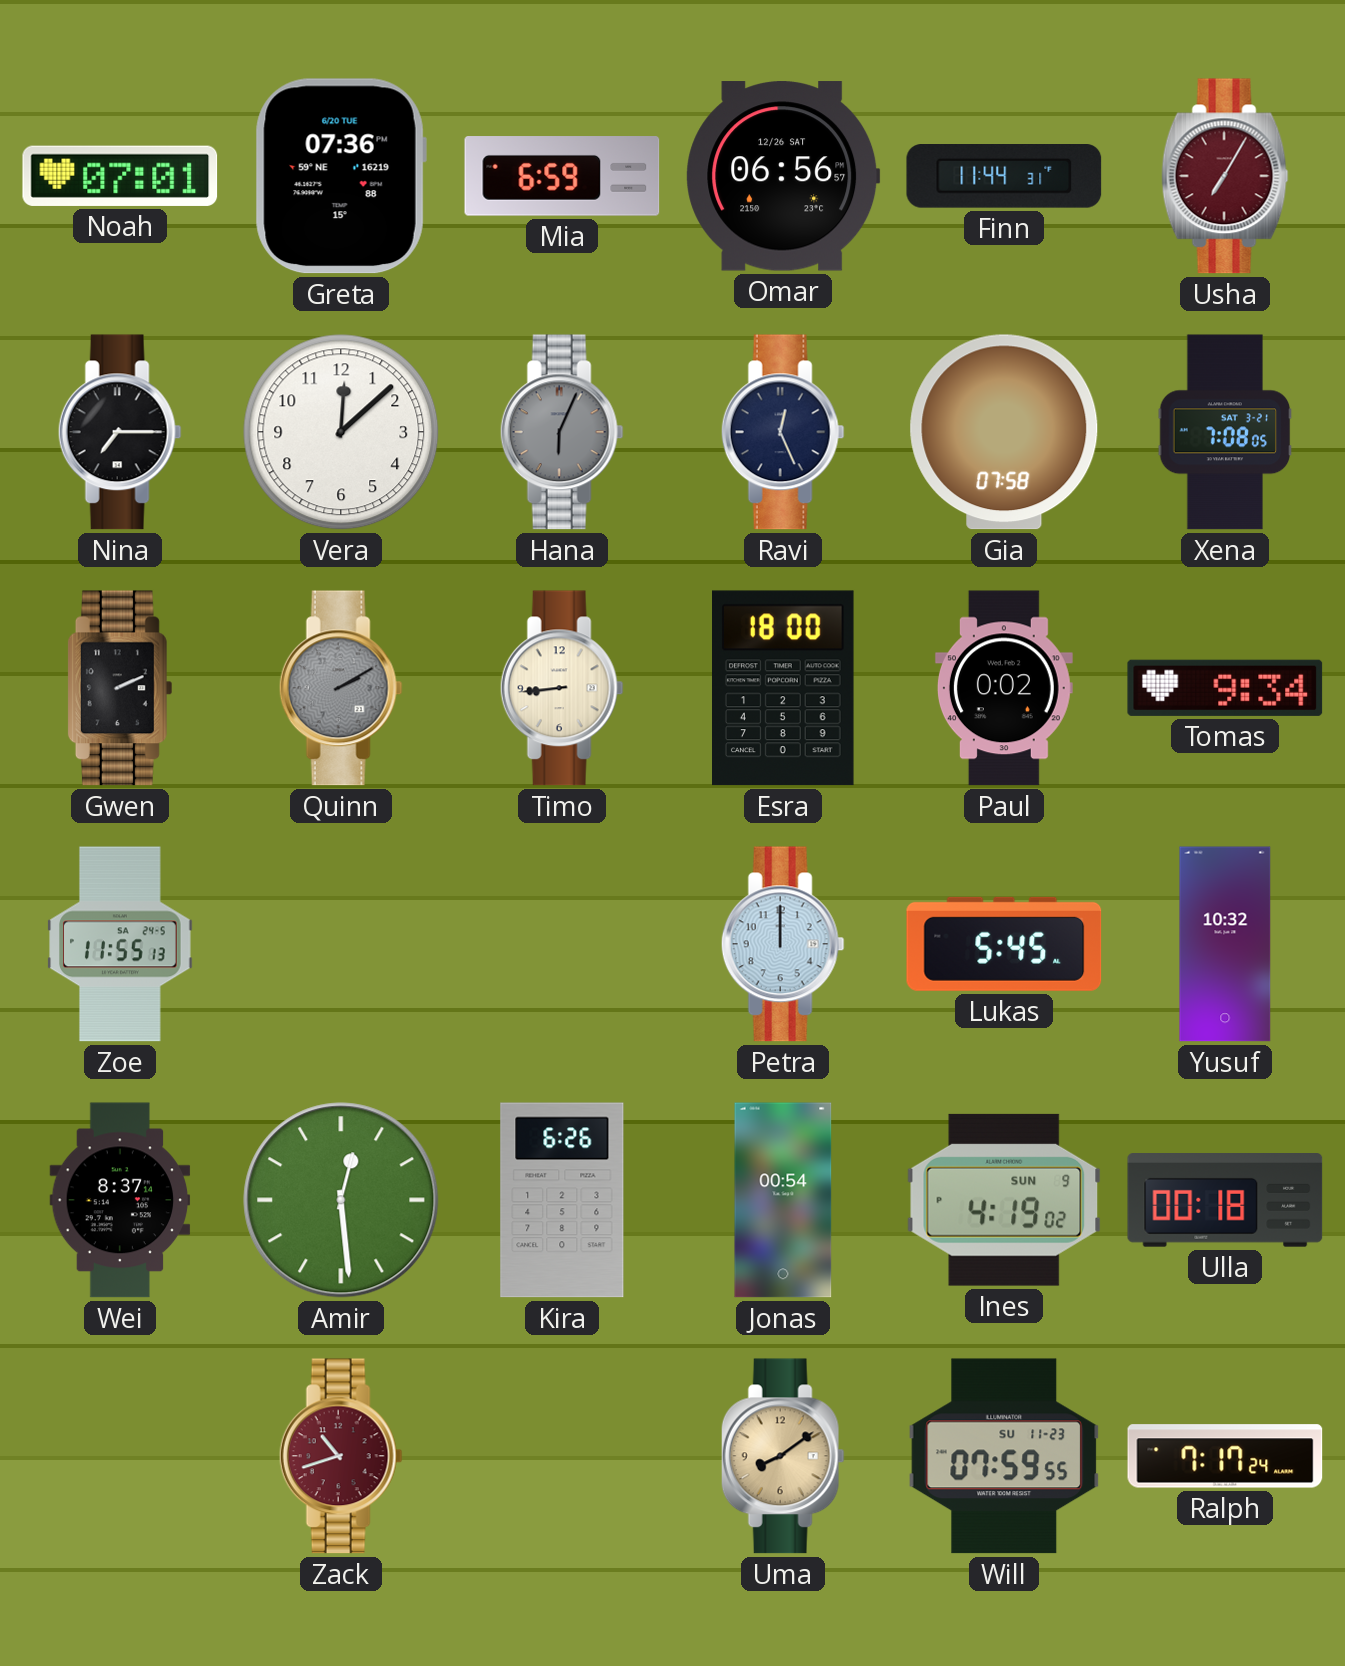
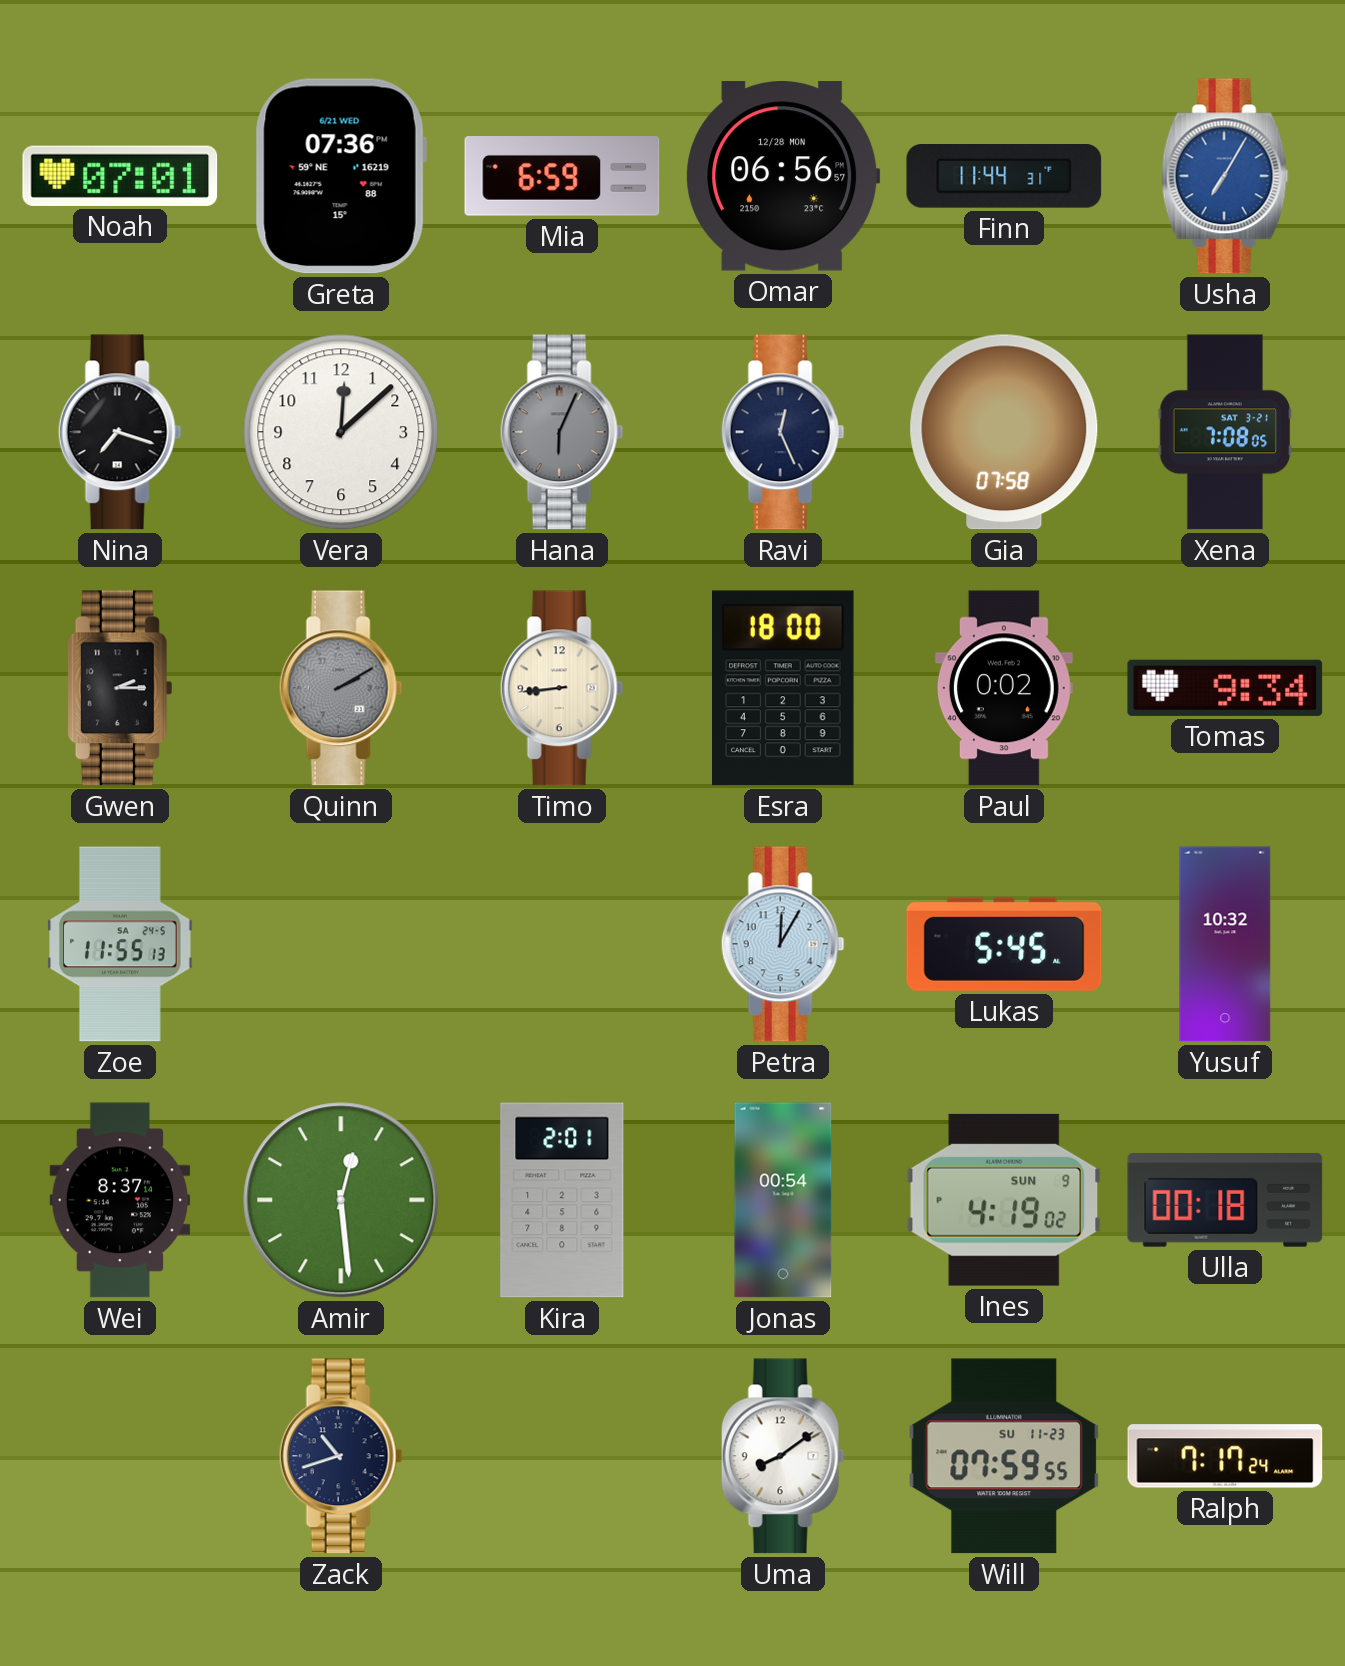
Greta date: 6/20 TUE -> 6/21 WED
Omar date: 12/26 SAT -> 12/28 MON
Usha dial: burgundy -> blue
Nina: 7:15 -> 7:18
Gwen: 2:11 -> 2:15
Petra: 12:00 -> 12:05
Kira: 6:26 -> 2:01
Zack dial: burgundy -> navy
Uma dial: champagne -> white
